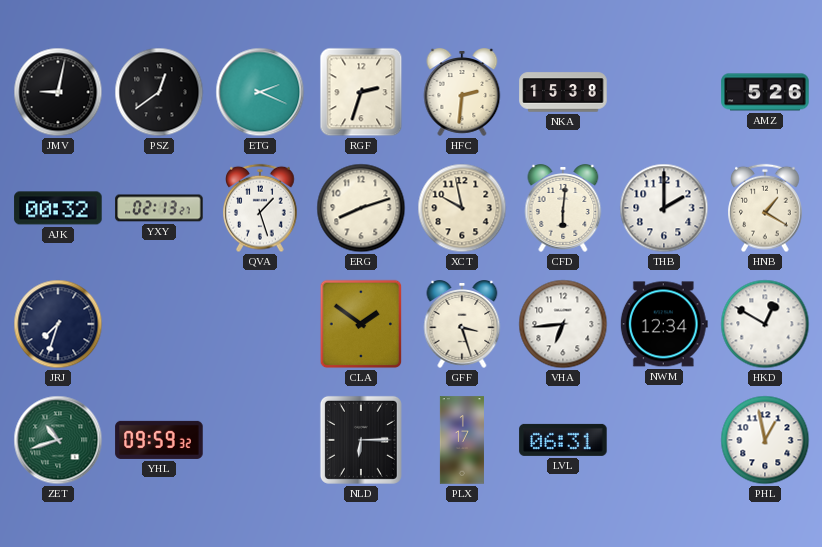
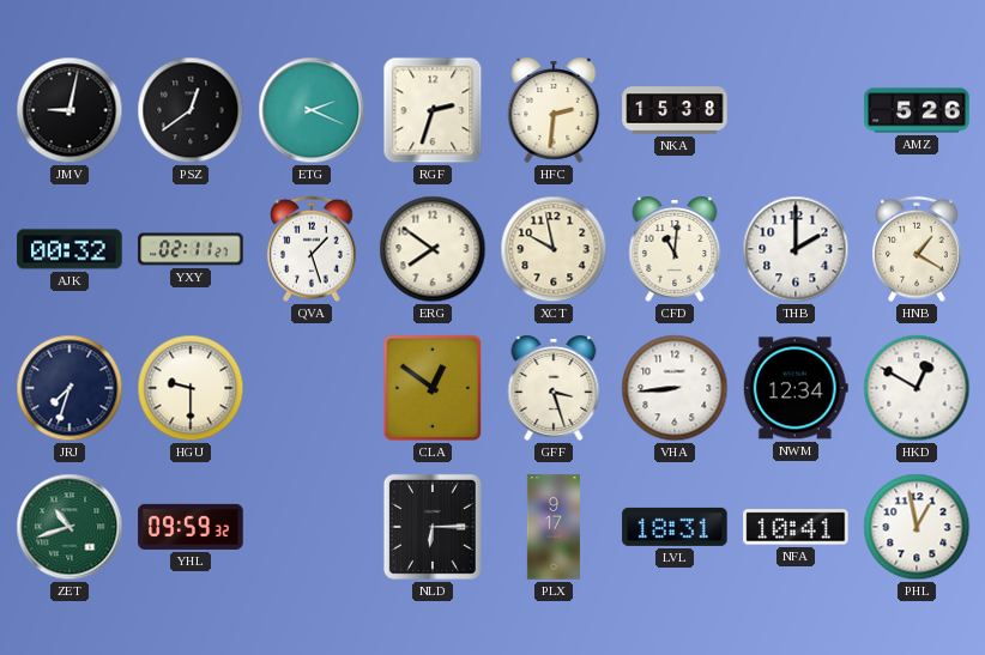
YXY: 02:13 -> 02:11
ERG: 8:12 -> 7:51
CFD: 6:01 -> 11:01
HGU: none -> 9:30
CLA: 1:51 -> 12:51
VHA: 6:44 -> 8:44
PLX: 1:17 -> 9:17
LVL: 06:31 -> 18:31
NFA: none -> 10:41
